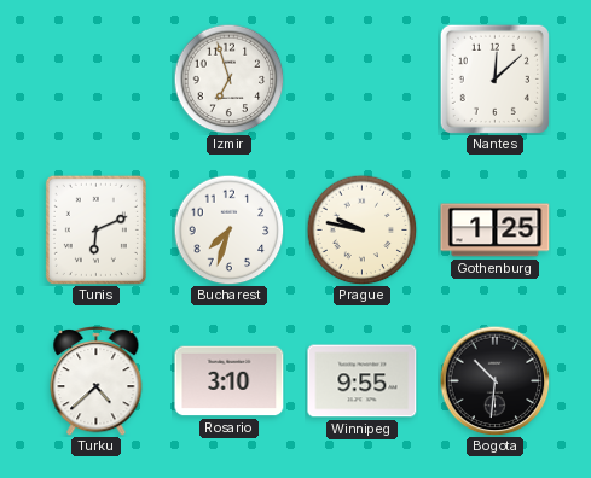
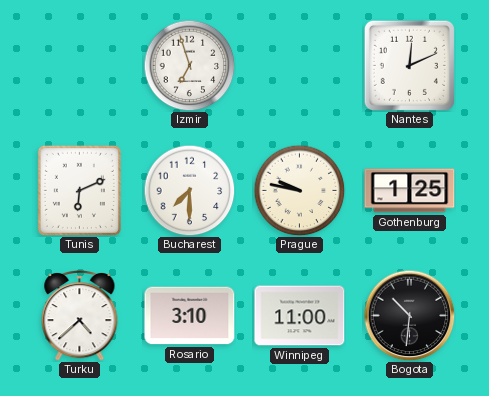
Nantes: 12:08 -> 12:11
Bucharest: 7:33 -> 7:30
Winnipeg: 9:55 -> 11:00
